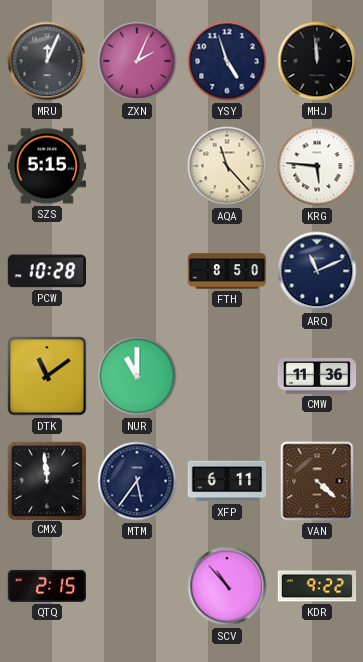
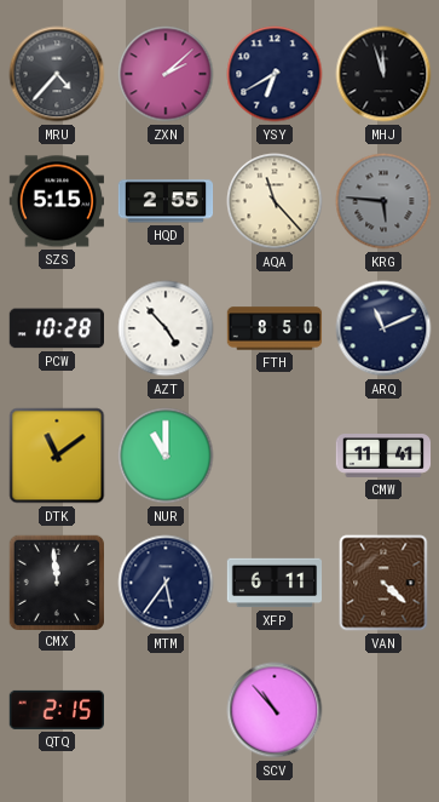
MRU: 12:04 -> 4:37
ZXN: 2:04 -> 2:08
YSY: 4:57 -> 6:40
MHJ: 11:59 -> 11:57
HQD: none -> 2:55
KRG dial: white -> grey
AZT: none -> 4:53
CMW: 11:36 -> 11:41
KDR: 9:22 -> none
